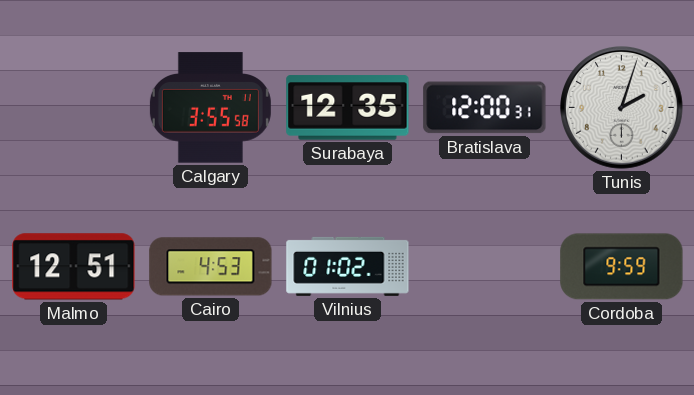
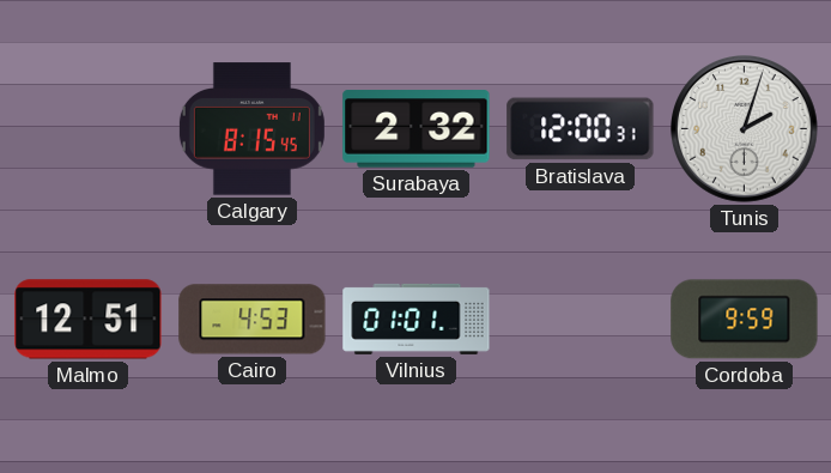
Calgary: 3:55 -> 8:15
Surabaya: 12:35 -> 2:32
Vilnius: 01:02 -> 01:01
